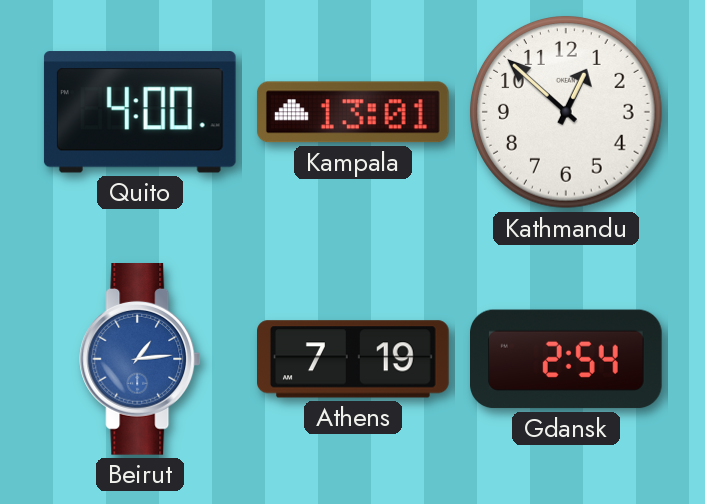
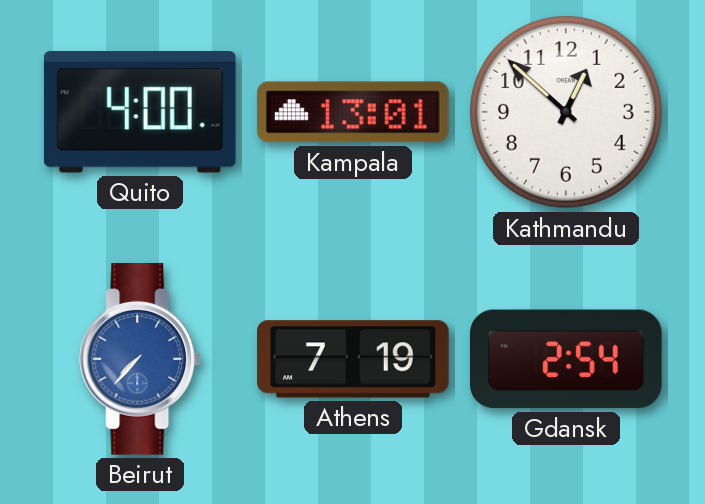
Beirut: 1:14 -> 7:37
